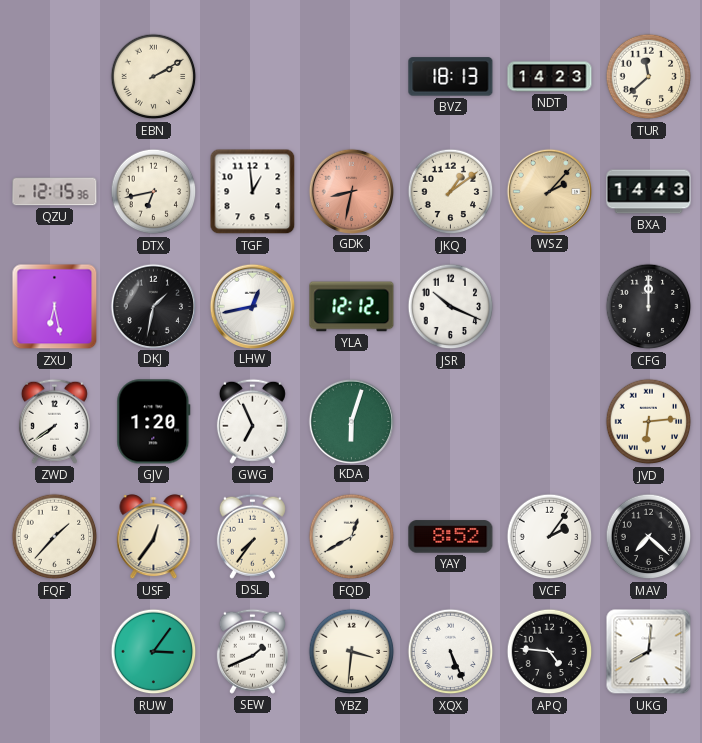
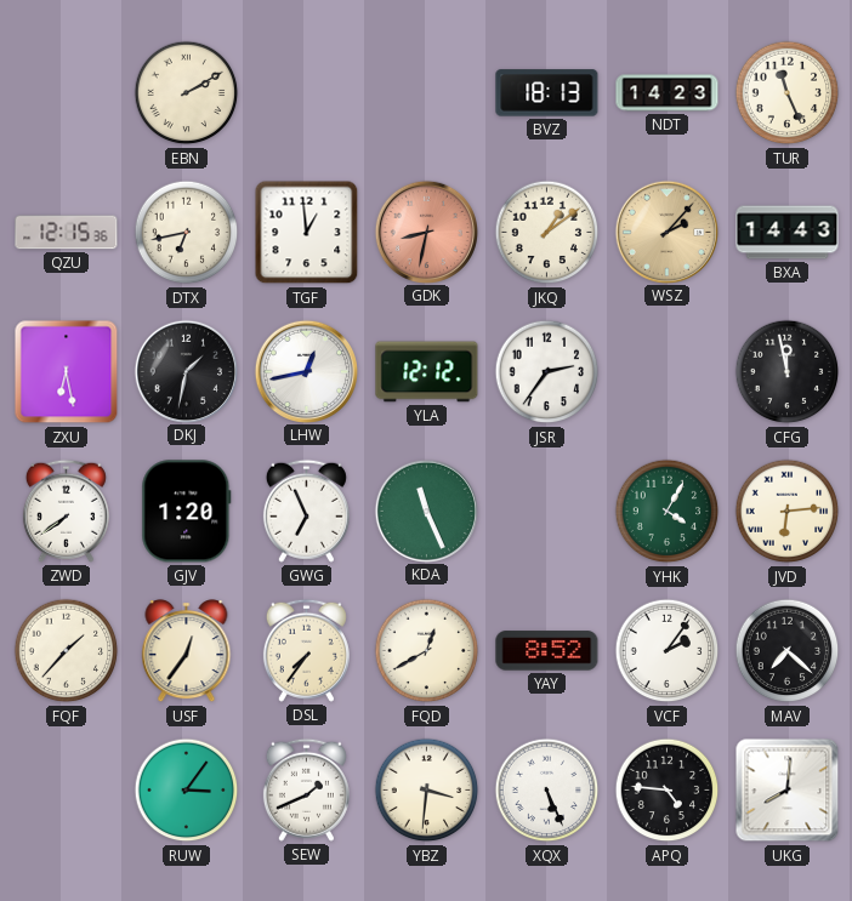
TUR: 11:38 -> 11:26
JSR: 10:19 -> 2:36
CFG: 12:00 -> 11:58
KDA: 6:03 -> 11:26
YHK: none -> 4:05
